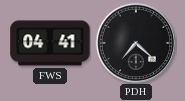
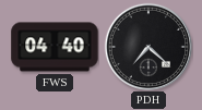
FWS: 04:41 -> 04:40
